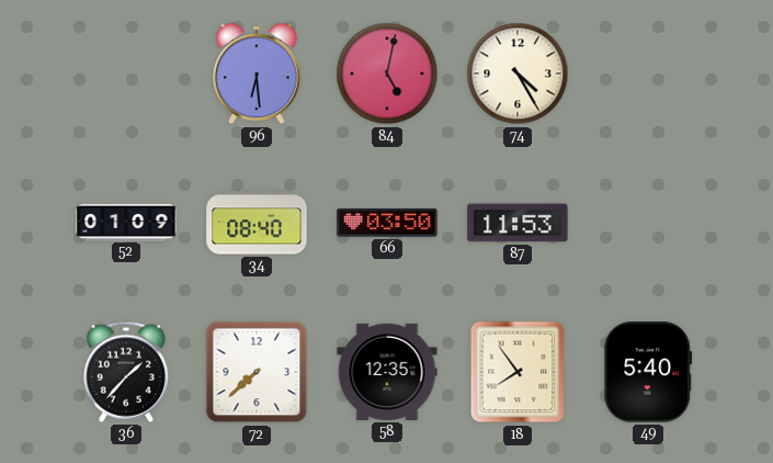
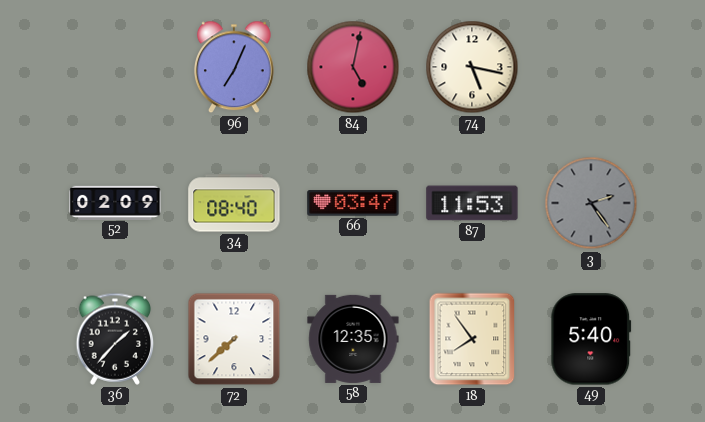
96: 6:29 -> 7:04
74: 4:25 -> 5:17
52: 01:09 -> 02:09
66: 03:50 -> 03:47
3: none -> 2:24
